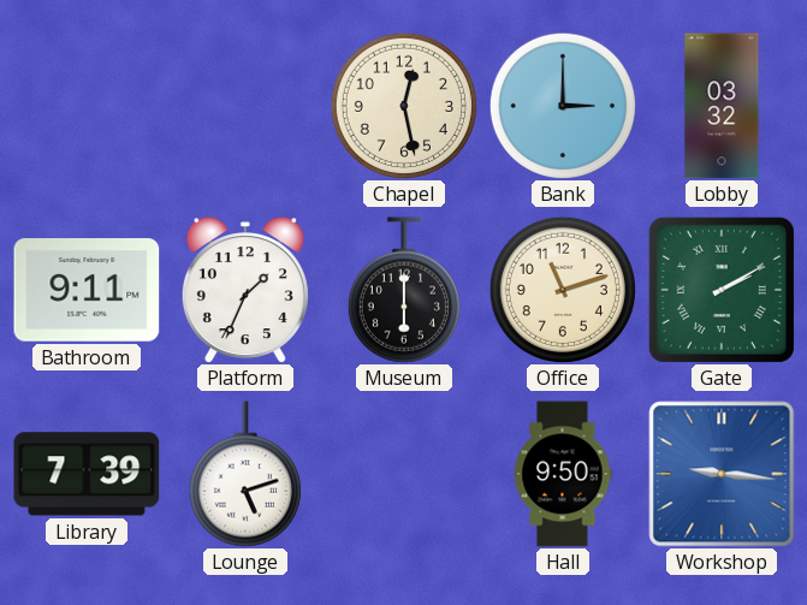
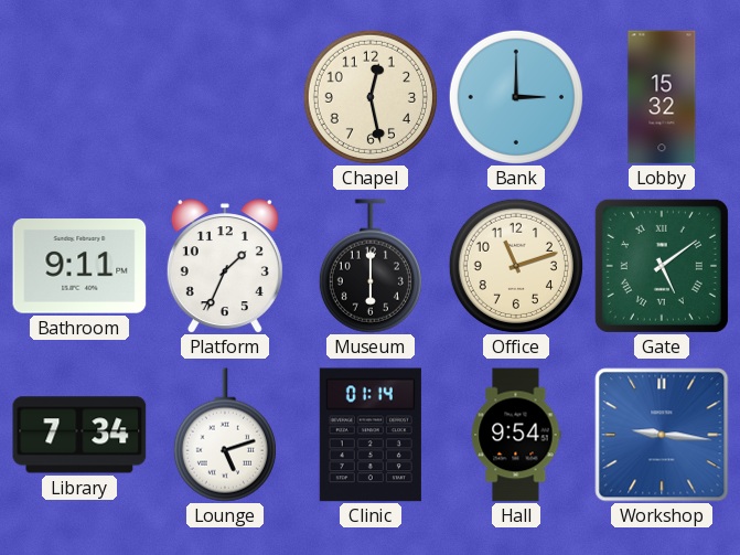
Lobby: 03:32 -> 15:32
Gate: 2:10 -> 5:09
Library: 7:39 -> 7:34
Clinic: none -> 01:14
Hall: 9:50 -> 9:54
